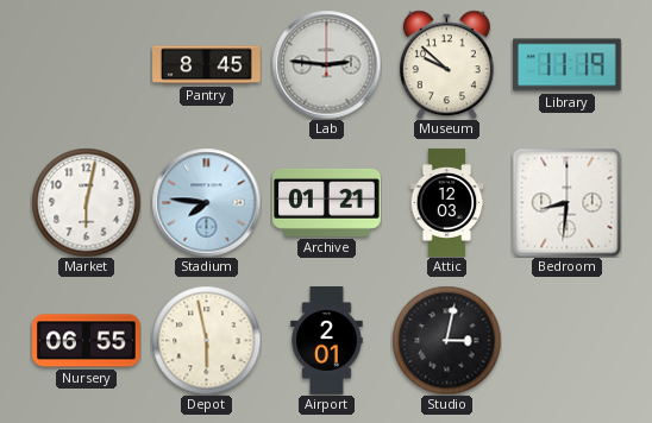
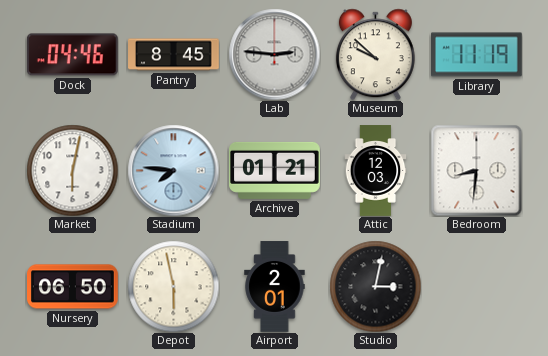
Dock: none -> 04:46
Nursery: 06:55 -> 06:50
